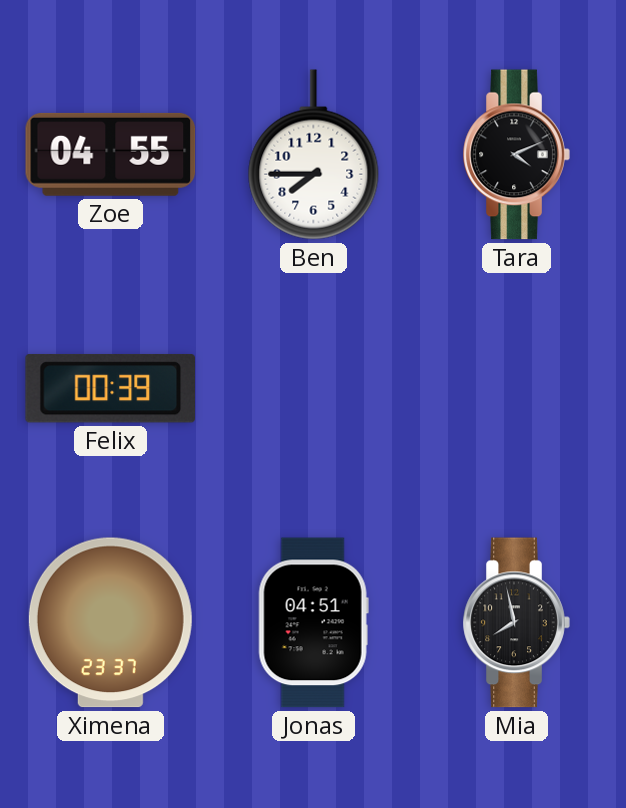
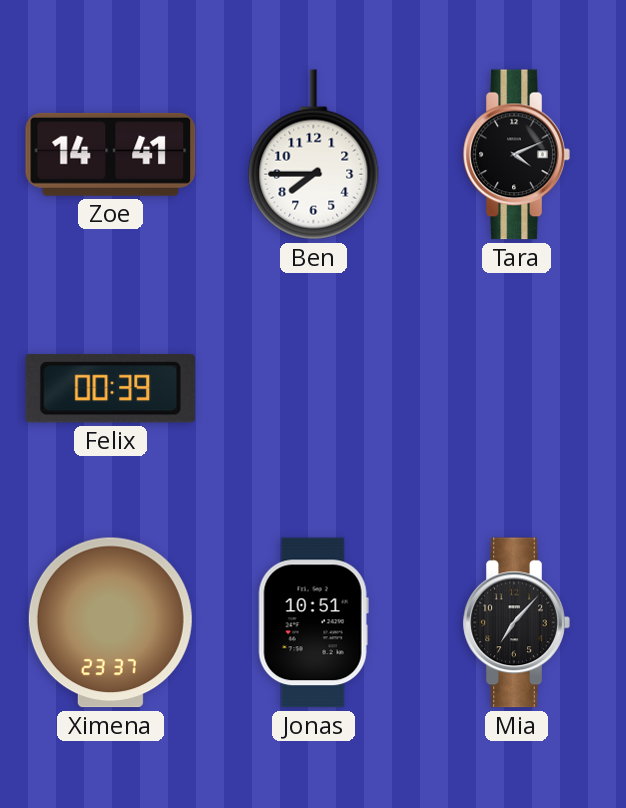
Zoe: 04:55 -> 14:41
Jonas: 04:51 -> 10:51
Mia: 7:58 -> 7:07
